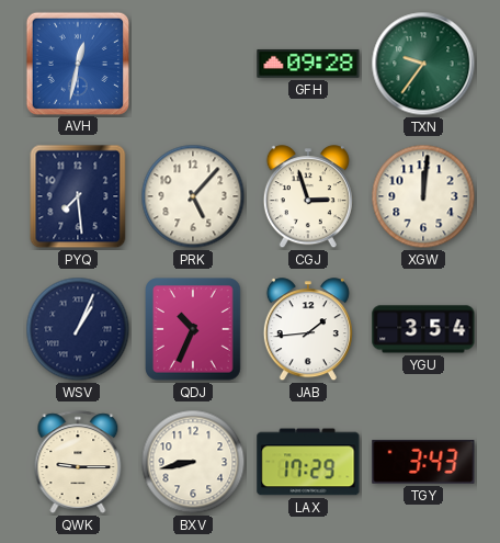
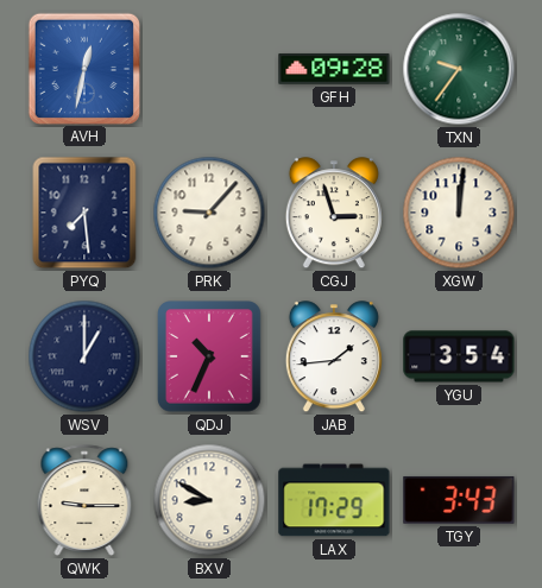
PRK: 5:07 -> 9:07
WSV: 1:04 -> 1:00
BXV: 8:43 -> 8:50
